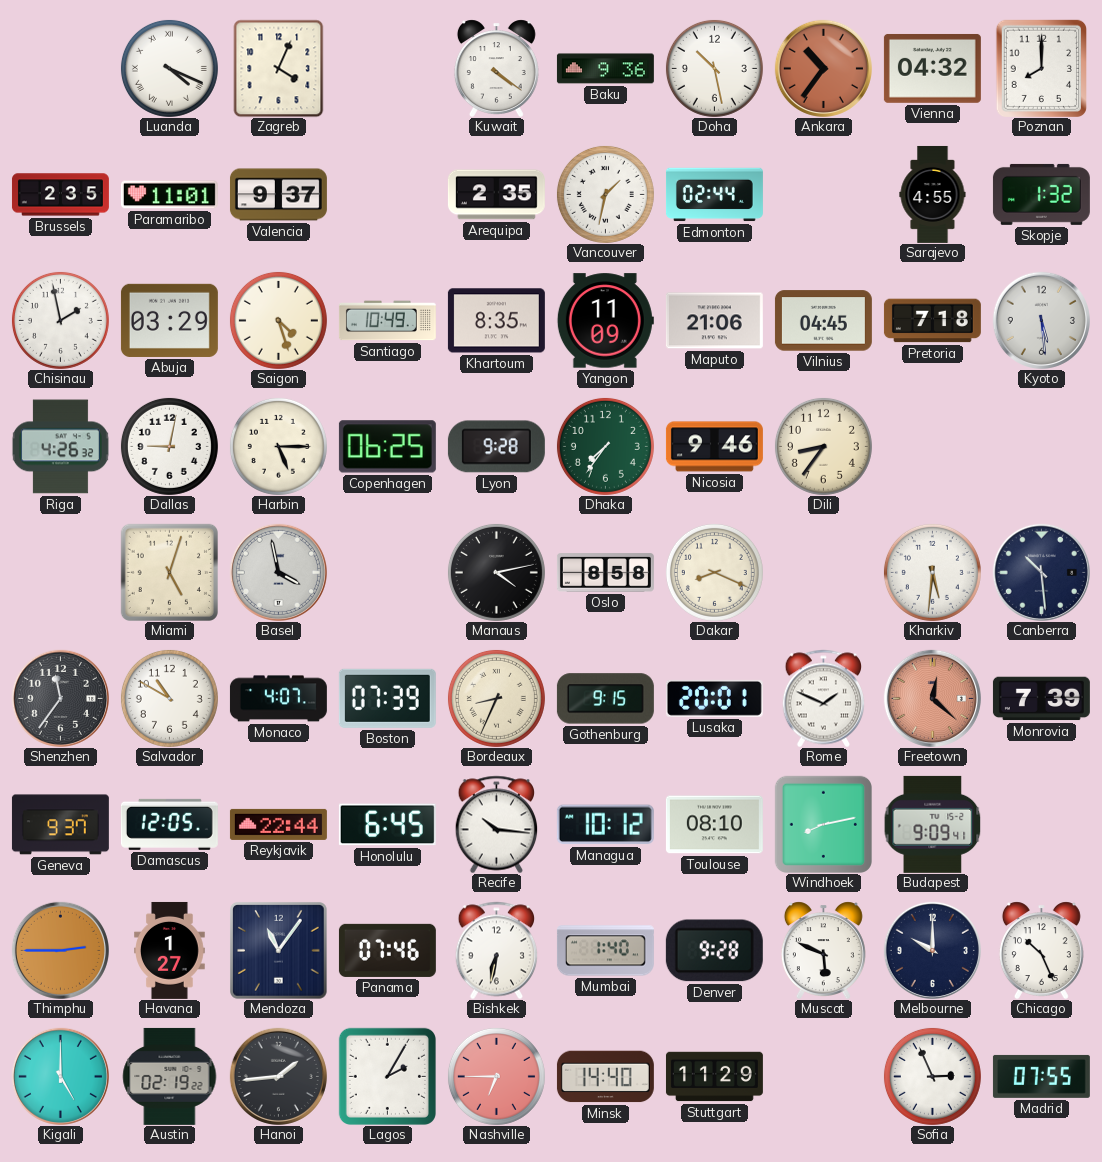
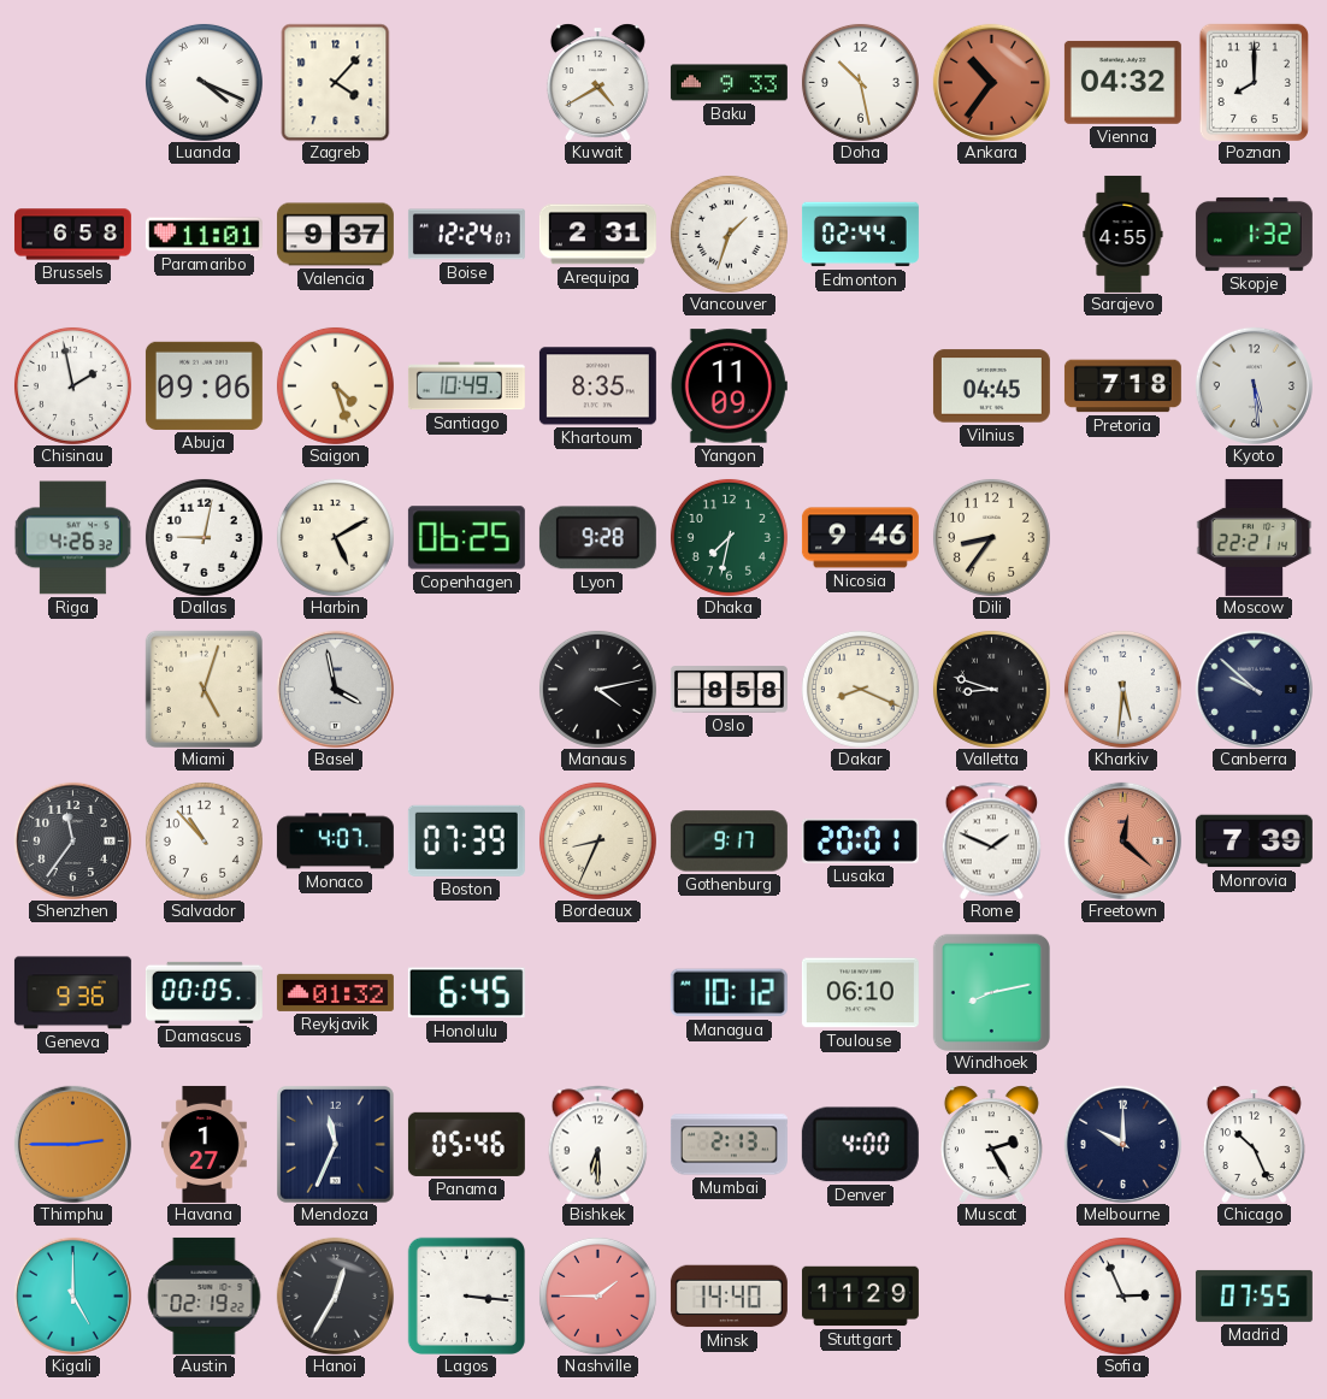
Zagreb: 4:04 -> 4:07
Kuwait: 4:21 -> 4:40
Baku: 9:36 -> 9:33
Brussels: 2:35 -> 6:58
Boise: none -> 12:24
Arequipa: 2:35 -> 2:31
Vancouver: 1:32 -> 1:33
Abuja: 03:29 -> 09:06
Maputo: 21:06 -> none
Harbin: 5:15 -> 5:10
Dhaka: 7:36 -> 7:32
Moscow: none -> 22:21
Valletta: none -> 8:48
Canberra: 10:29 -> 9:52
Salvador: 10:50 -> 10:53
Gothenburg: 9:15 -> 9:17
Geneva: 9:37 -> 9:36
Damascus: 12:05 -> 00:05
Reykjavik: 22:44 -> 01:32
Recife: 10:16 -> none
Toulouse: 08:10 -> 06:10
Budapest: 9:09 -> none
Mendoza: 11:06 -> 11:34
Panama: 07:46 -> 05:46
Bishkek: 6:32 -> 6:30
Mumbai: 1:40 -> 2:13
Denver: 9:28 -> 4:00
Muscat: 5:49 -> 2:25
Hanoi: 1:44 -> 12:35
Lagos: 2:05 -> 3:16
Nashville: 6:45 -> 1:45
